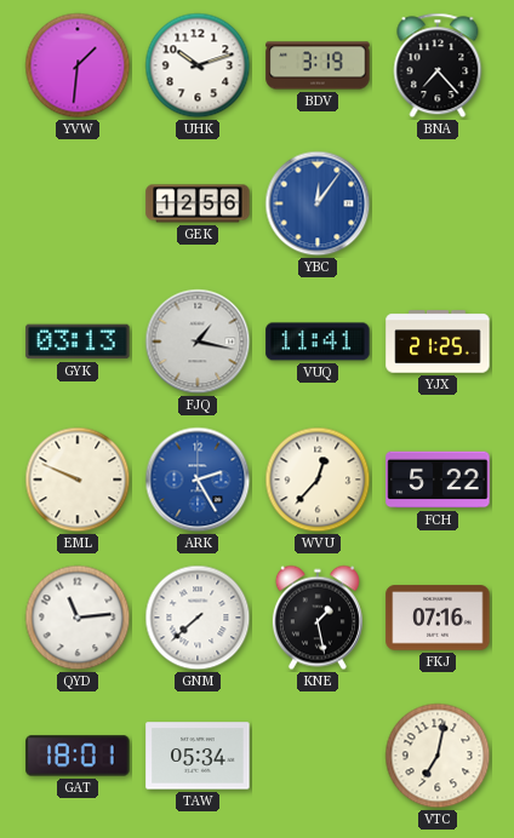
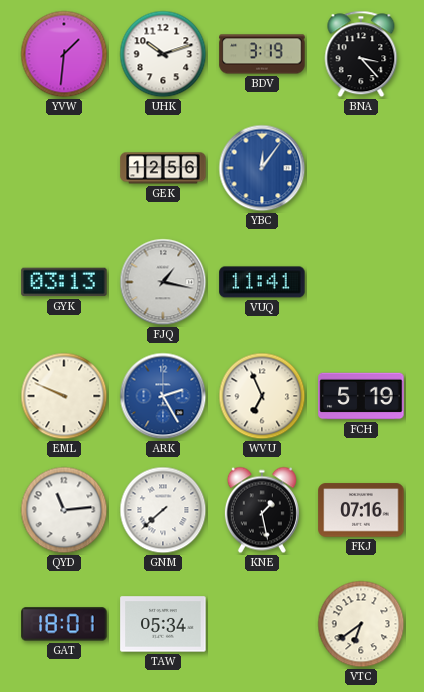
BNA: 7:23 -> 3:23
YJX: 21:25 -> none
WVU: 12:37 -> 6:56
FCH: 5:22 -> 5:19
VTC: 7:02 -> 6:39
